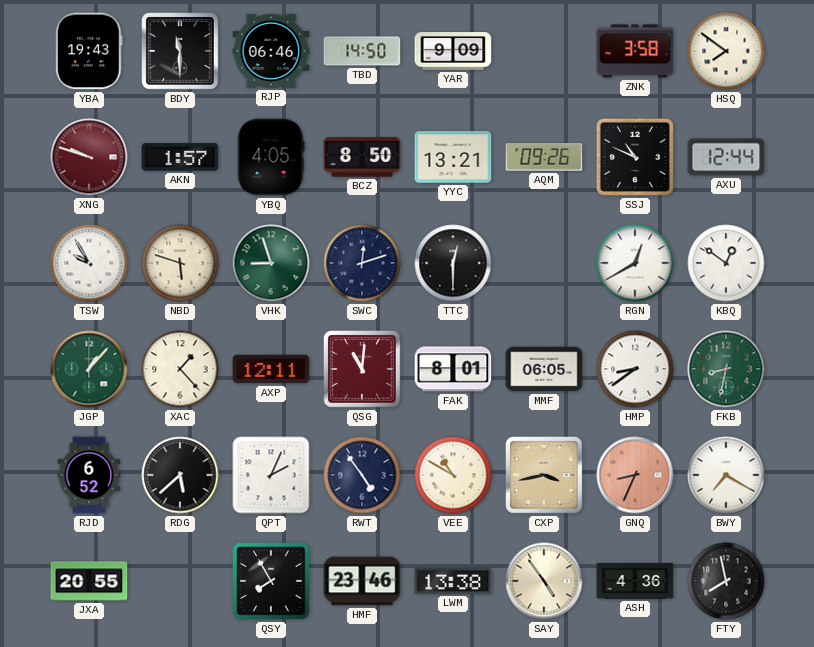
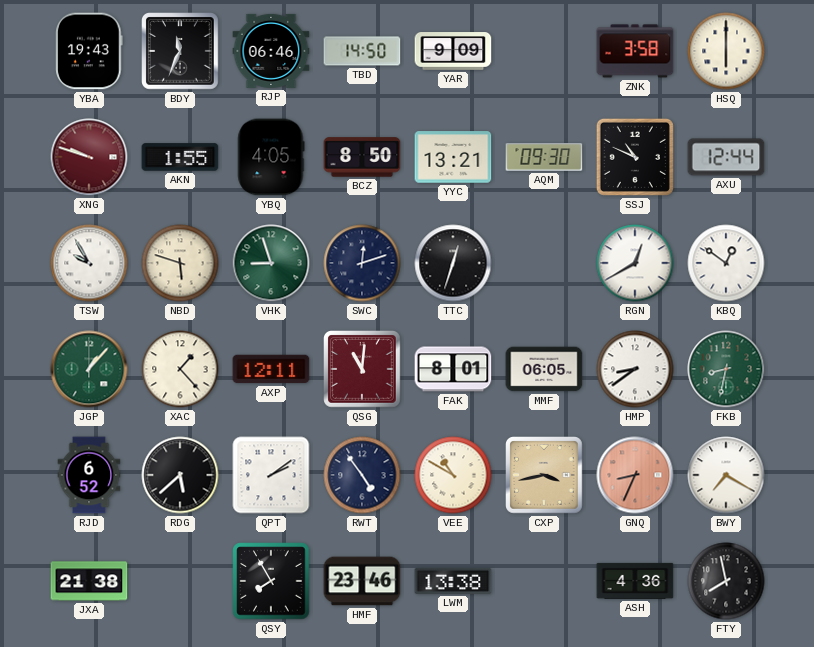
BDY: 11:30 -> 11:34
HSQ: 7:51 -> 6:00
AKN: 1:57 -> 1:55
AQM: 09:26 -> 09:30
TTC: 12:30 -> 12:33
QPT: 2:04 -> 2:09
JXA: 20:55 -> 21:38
SAY: 4:54 -> none
